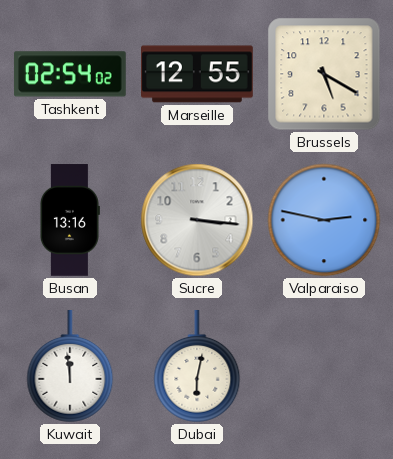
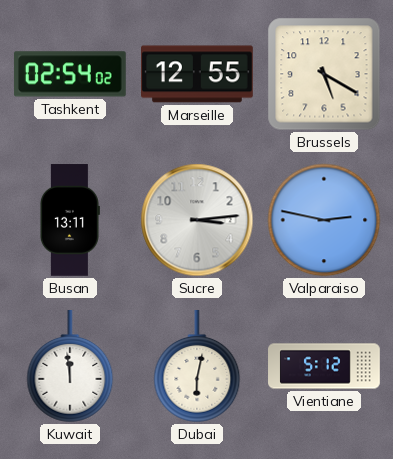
Busan: 13:16 -> 13:11
Sucre: 3:16 -> 3:14
Vientiane: none -> 5:12
